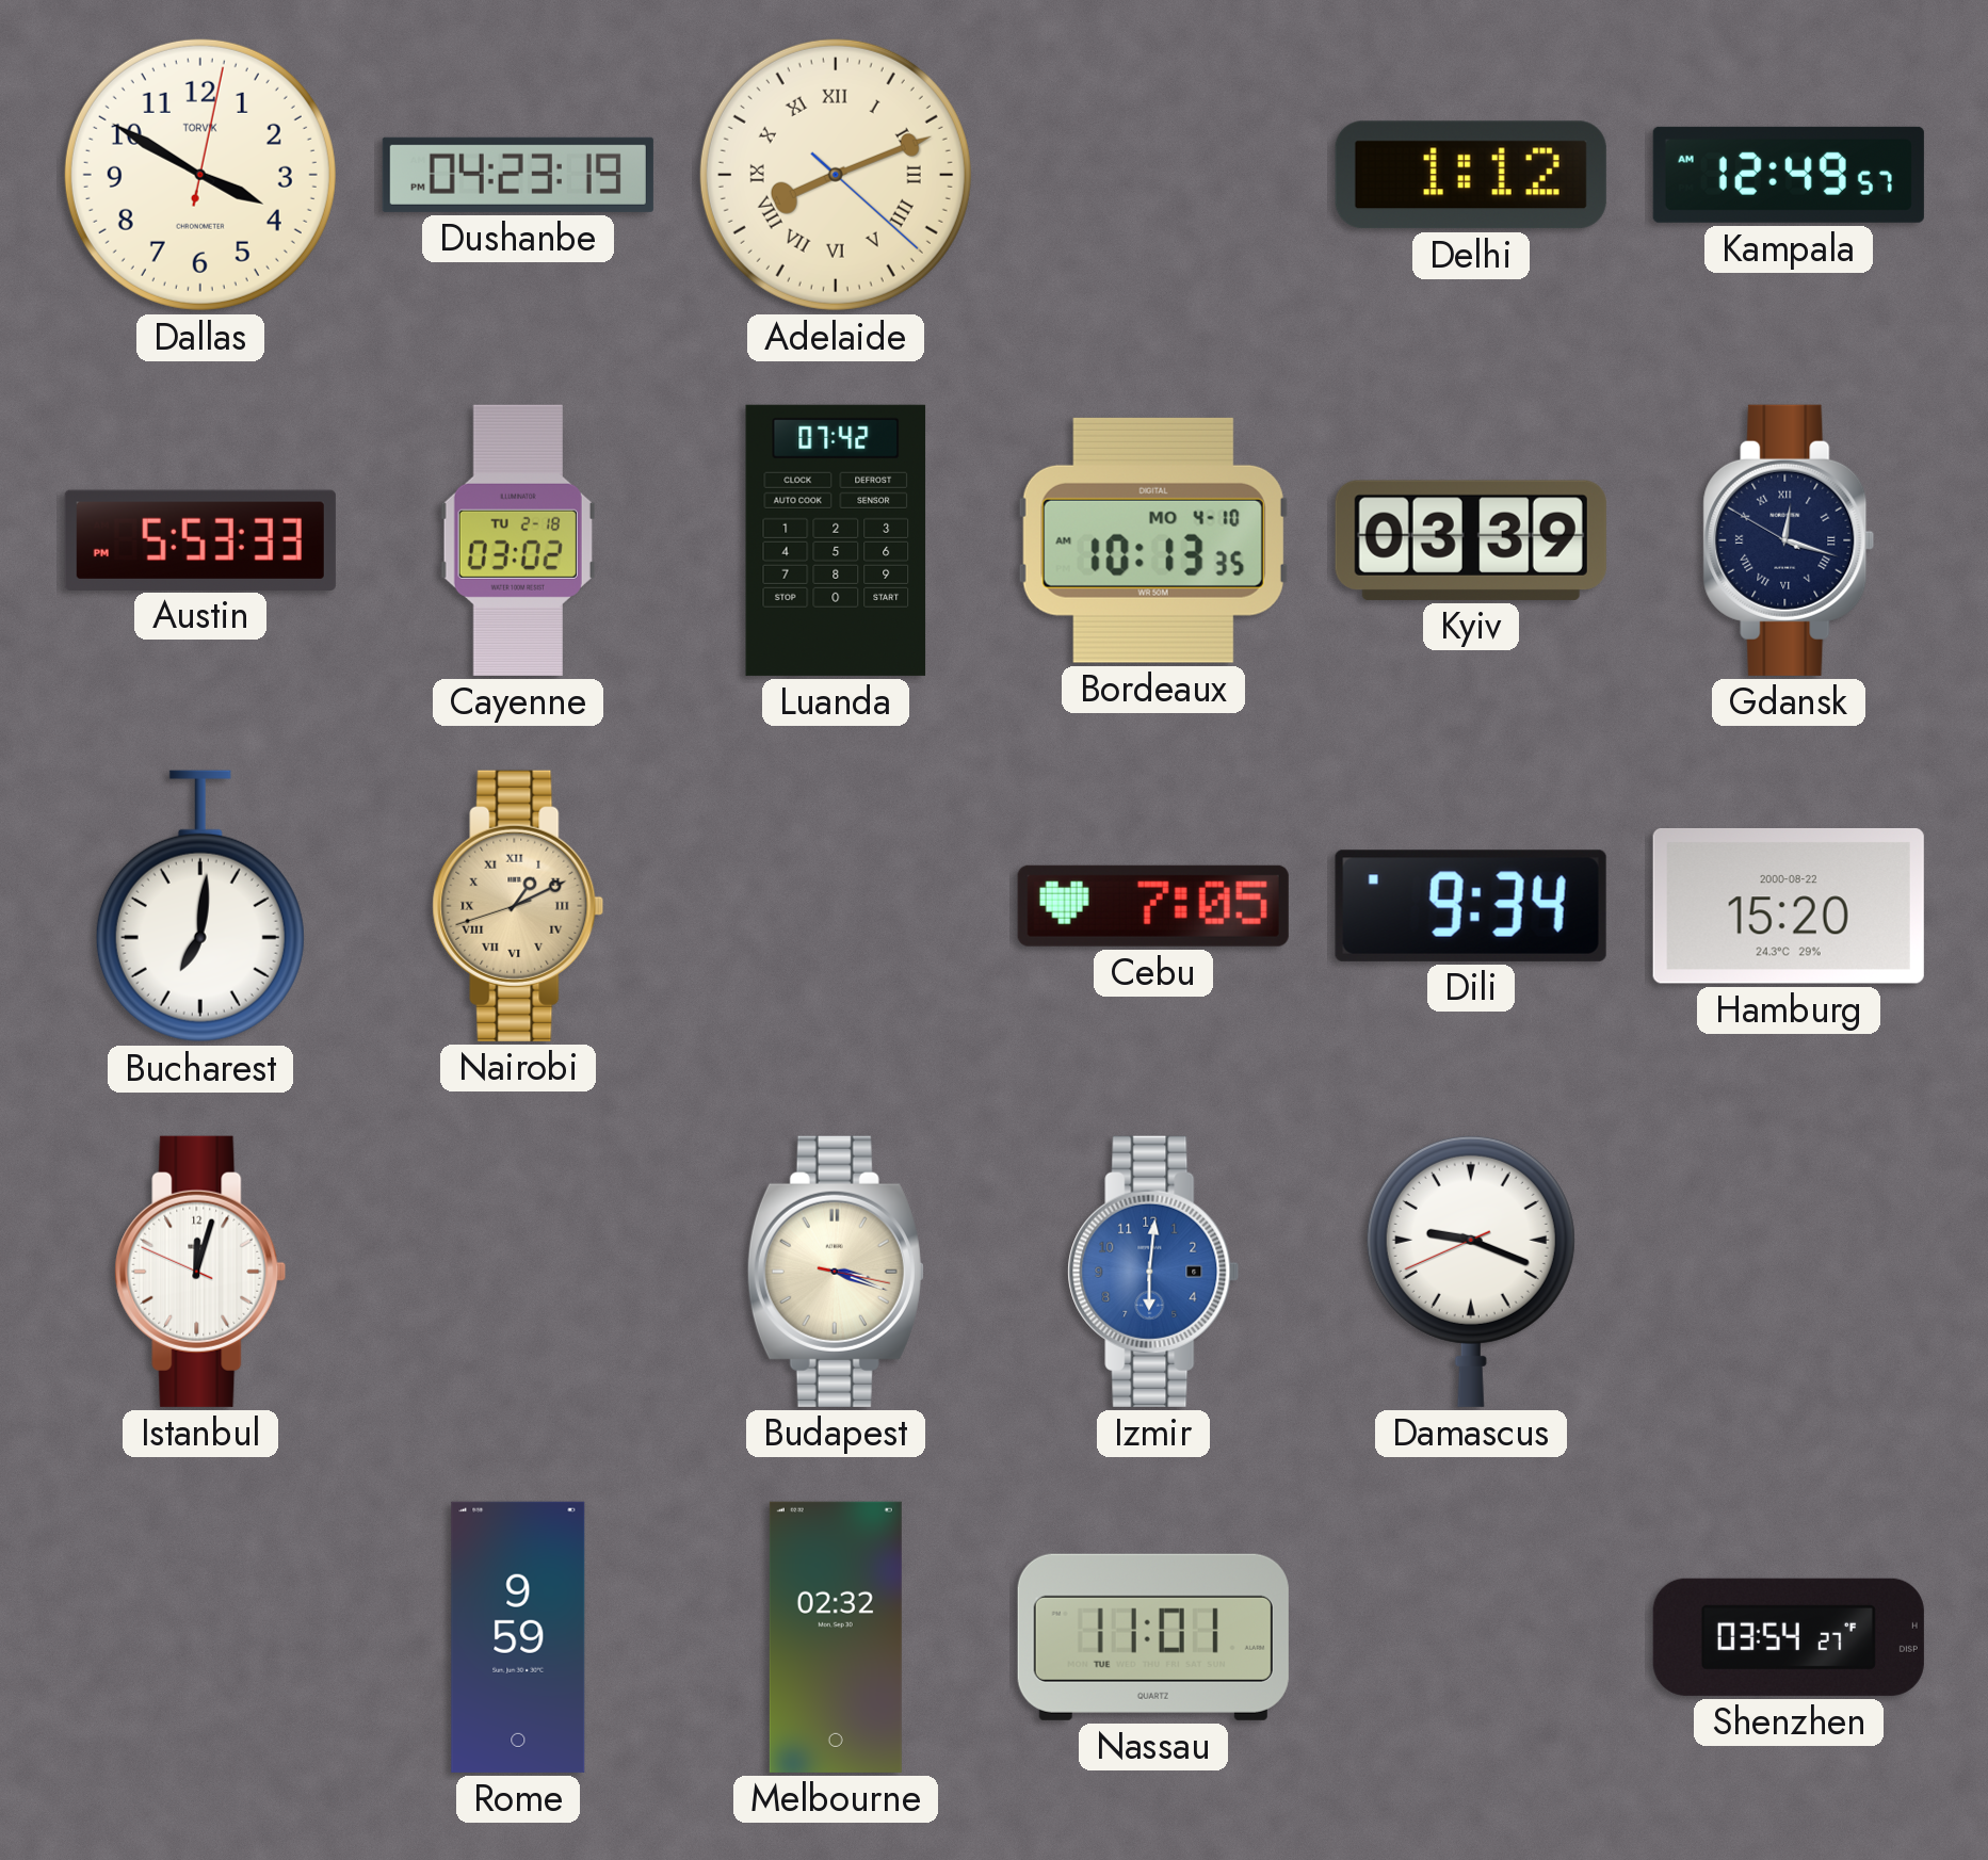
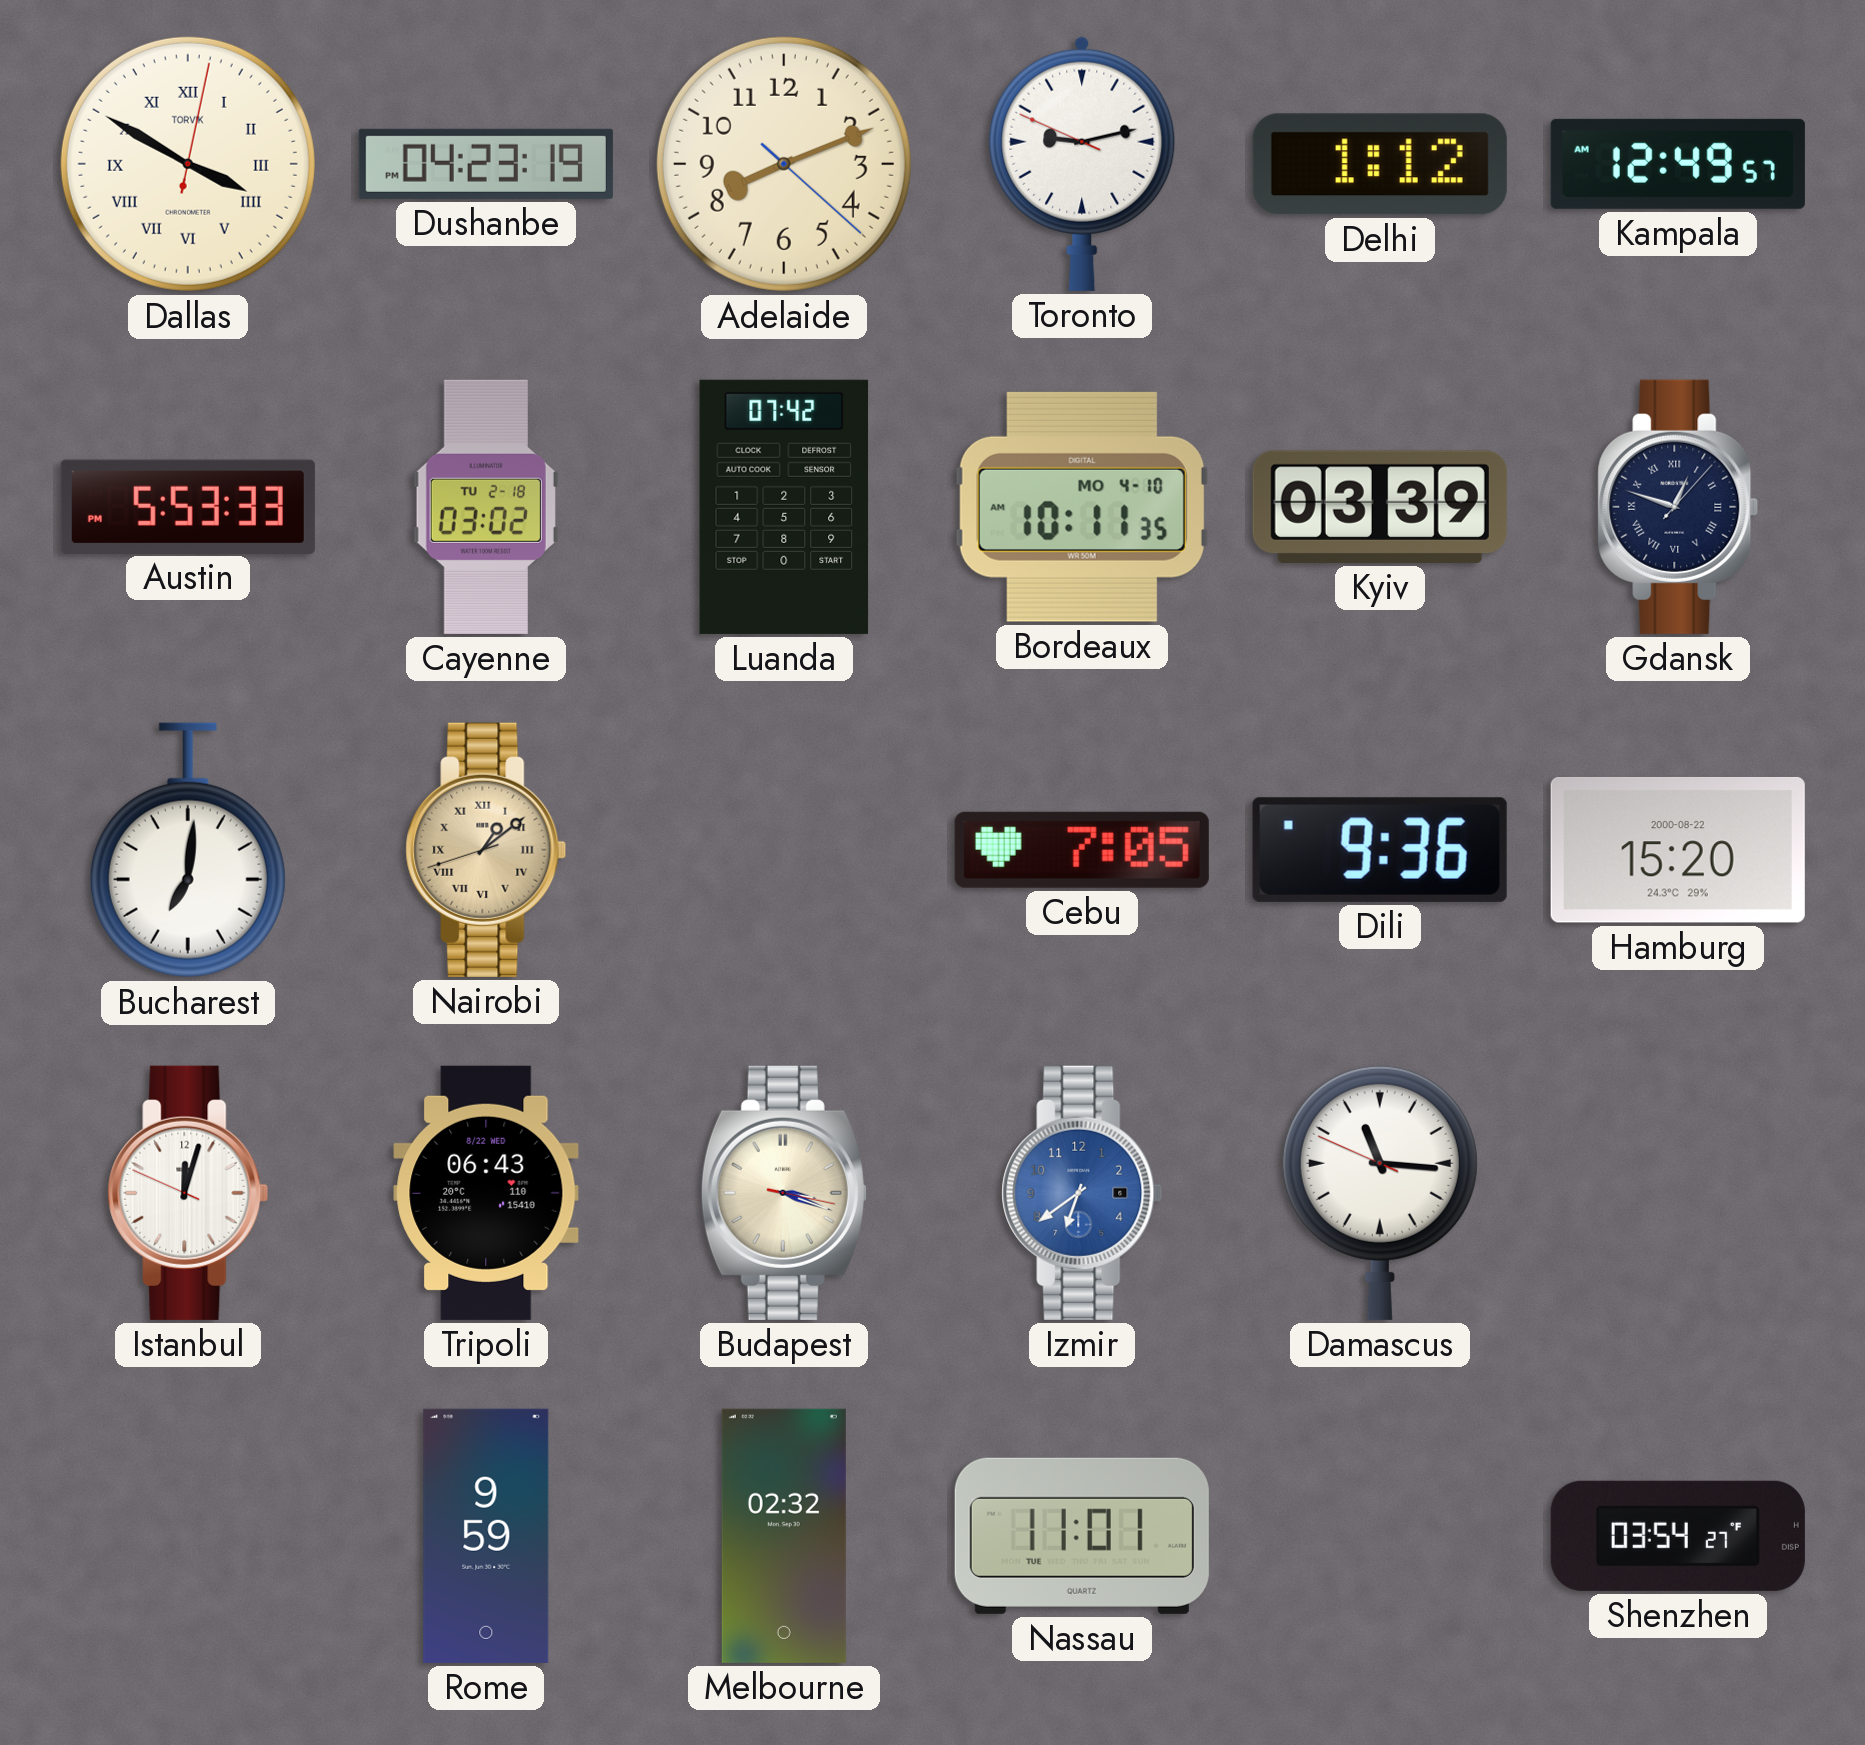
Dallas numerals: Arabic -> Roman
Adelaide numerals: Roman -> Arabic
Toronto: none -> 9:12
Bordeaux: 10:13 -> 10:11
Gdansk: 12:17 -> 12:48
Nairobi: 1:10 -> 1:08
Dili: 9:34 -> 9:36
Tripoli: none -> 06:43
Izmir: 6:01 -> 6:39
Damascus: 9:18 -> 11:15
